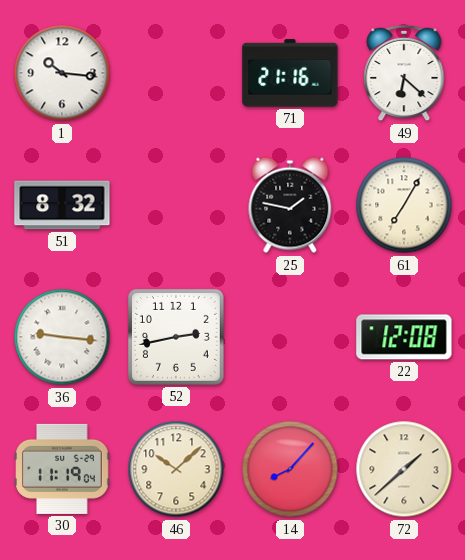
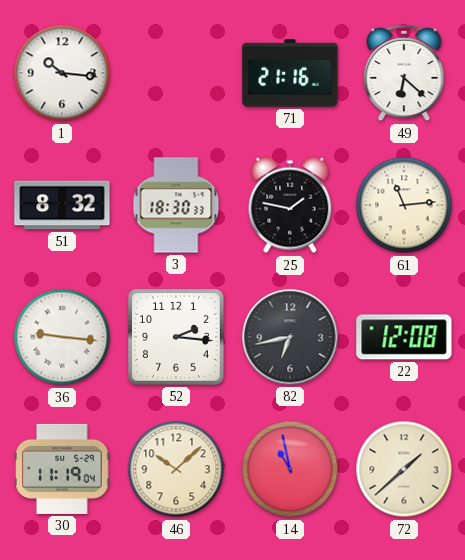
3: none -> 18:30
61: 7:05 -> 11:14
52: 2:43 -> 2:16
82: none -> 6:43
14: 8:07 -> 10:58
